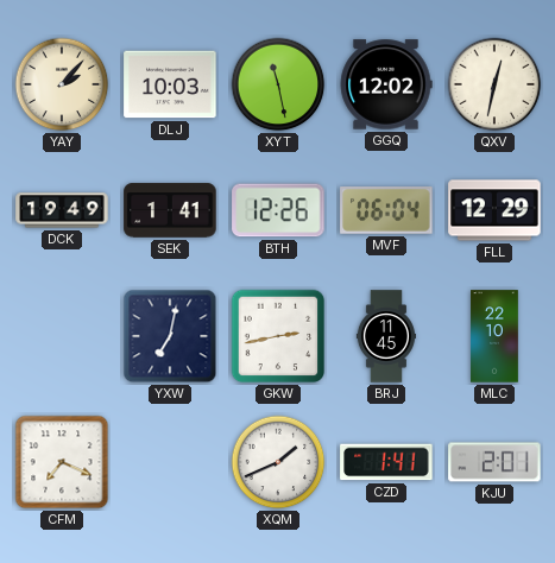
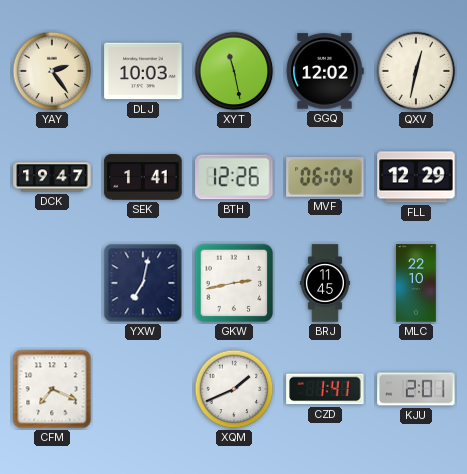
YAY: 2:07 -> 2:24
DCK: 19:49 -> 19:47
